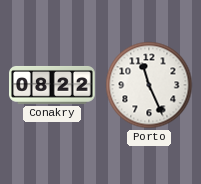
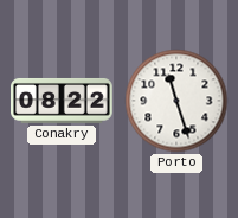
Porto: 11:26 -> 11:27
